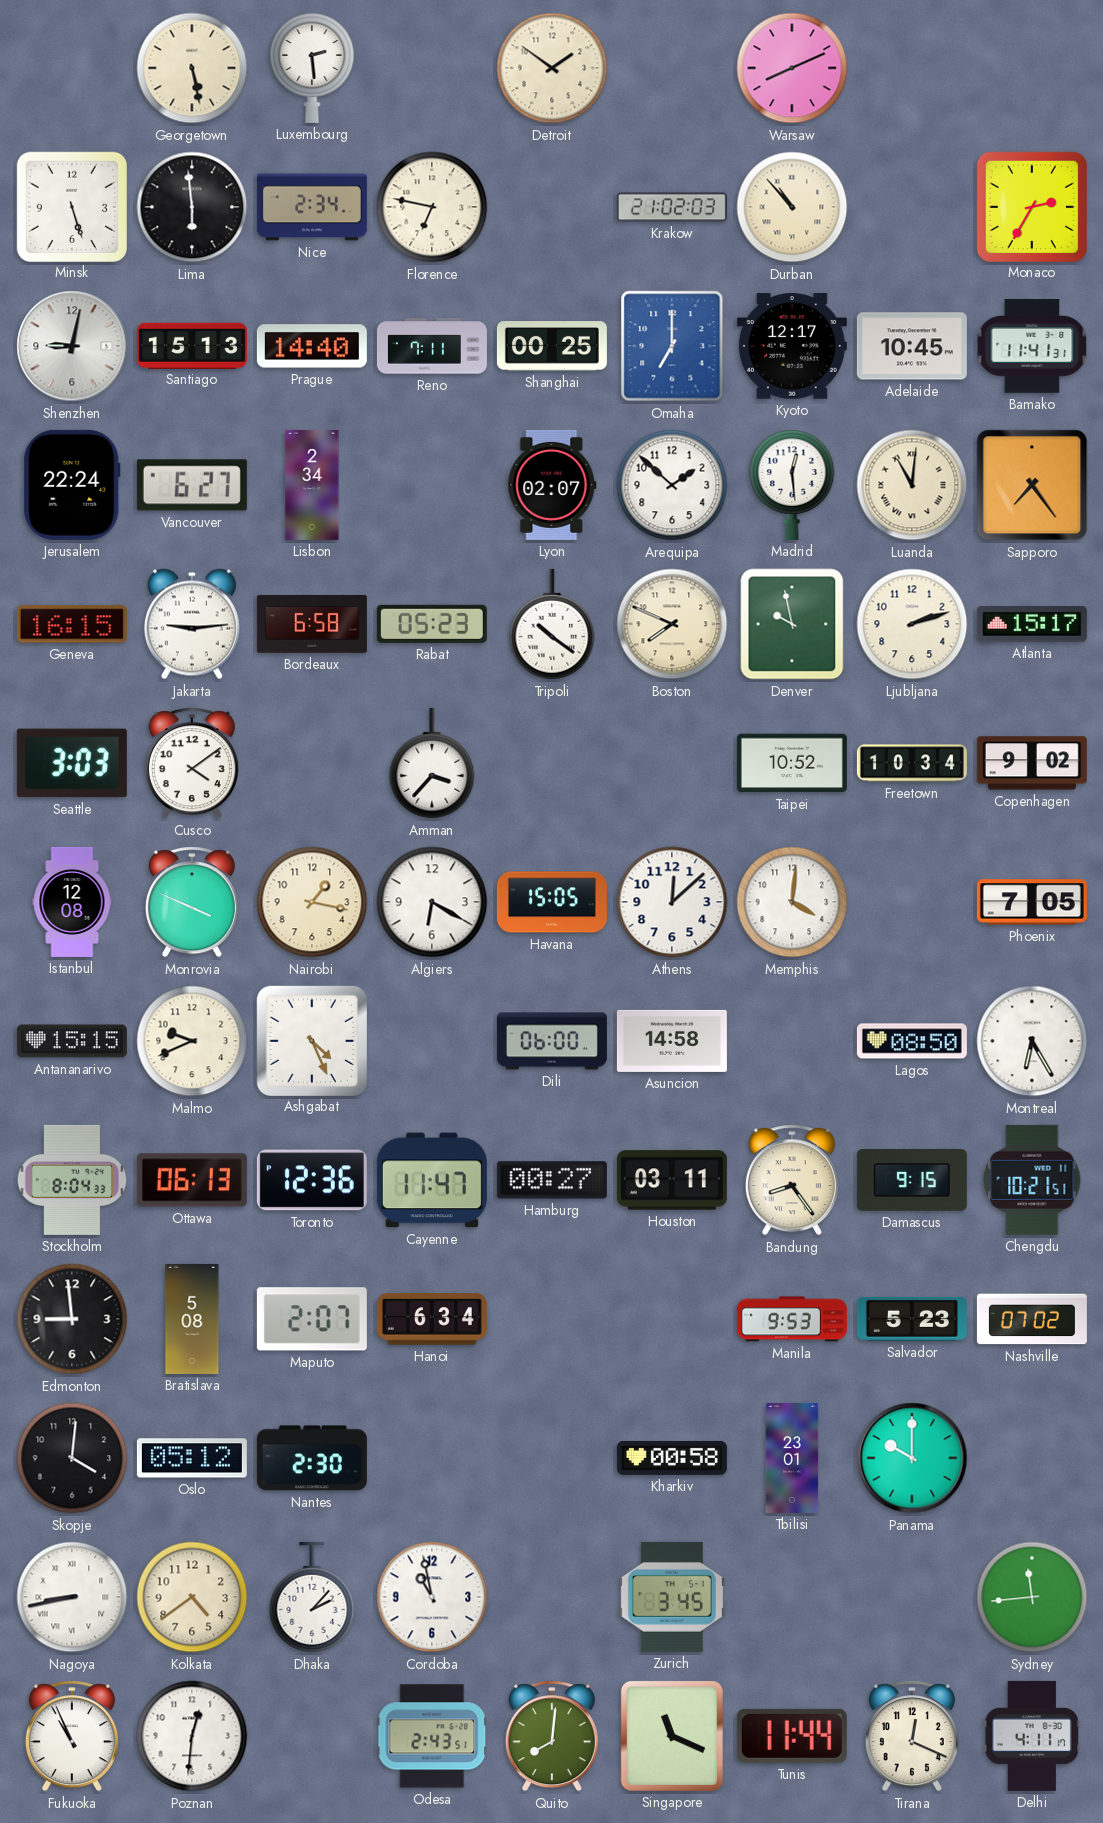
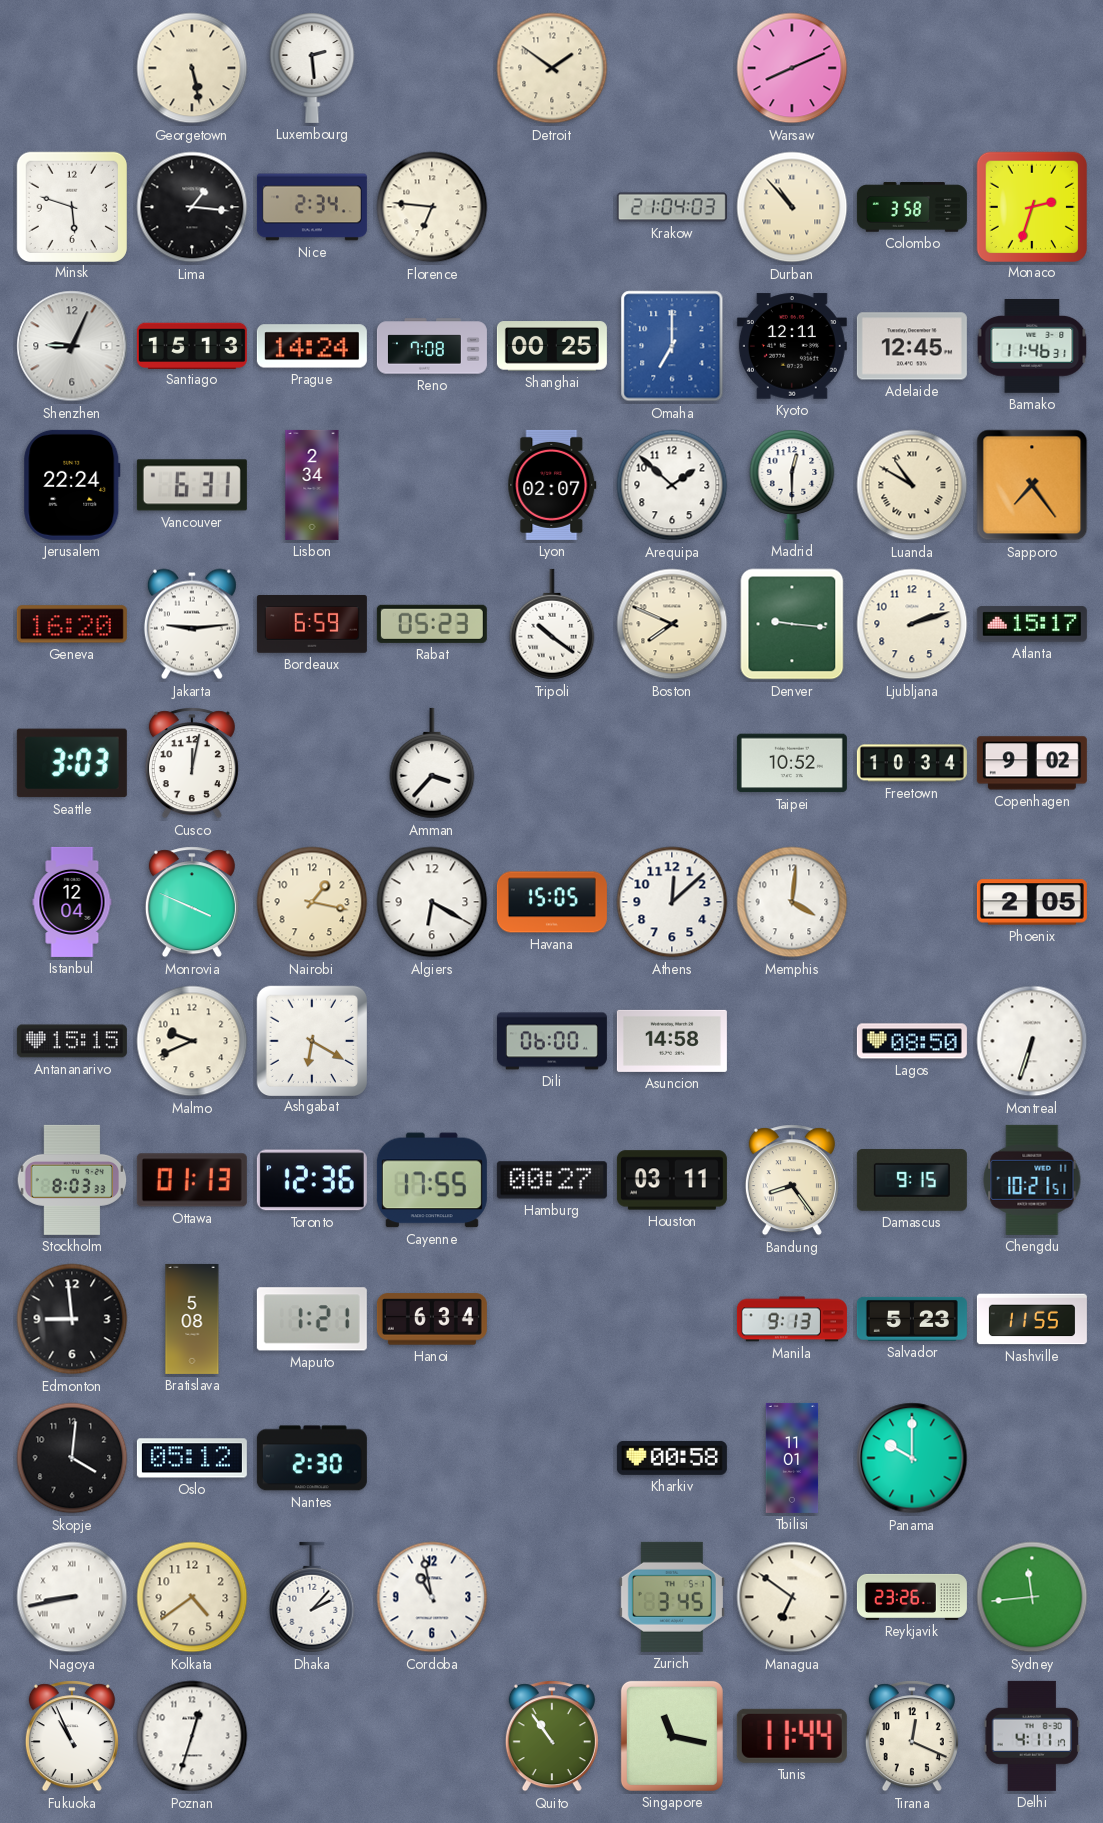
Minsk: 5:27 -> 5:48
Lima: 5:59 -> 1:16
Florence: 6:47 -> 6:46
Krakow: 21:02 -> 21:04
Colombo: none -> 3:58
Monaco: 2:35 -> 2:33
Shenzhen: 9:02 -> 9:04
Prague: 14:40 -> 14:24
Reno: 7:11 -> 7:08
Kyoto: 12:17 -> 12:11
Adelaide: 10:45 -> 12:45
Bamako: 11:41 -> 11:46
Vancouver: 6:27 -> 6:31
Madrid: 12:29 -> 12:30
Luanda: 11:01 -> 10:50
Geneva: 16:15 -> 16:20
Bordeaux: 6:58 -> 6:59
Denver: 9:58 -> 9:16
Cusco: 4:09 -> 12:02
Istanbul: 12:08 -> 12:04
Phoenix: 7:05 -> 2:05
Ashgabat: 4:26 -> 6:20
Montreal: 6:25 -> 6:33
Stockholm: 8:04 -> 8:03
Ottawa: 06:13 -> 01:13
Cayenne: 11:47 -> 17:55
Maputo: 2:07 -> 1:21
Manila: 9:53 -> 9:13
Nashville: 07:02 -> 11:55
Tbilisi: 23:01 -> 11:01
Managua: none -> 6:51
Reykjavik: none -> 23:26
Poznan: 12:31 -> 12:33
Odesa: 2:43 -> none
Quito: 8:01 -> 10:54
Singapore: 11:19 -> 11:17
